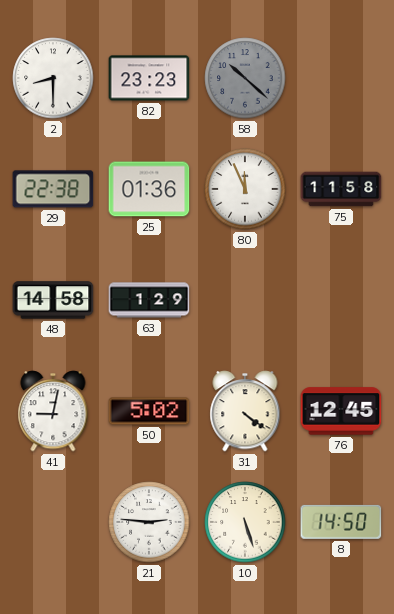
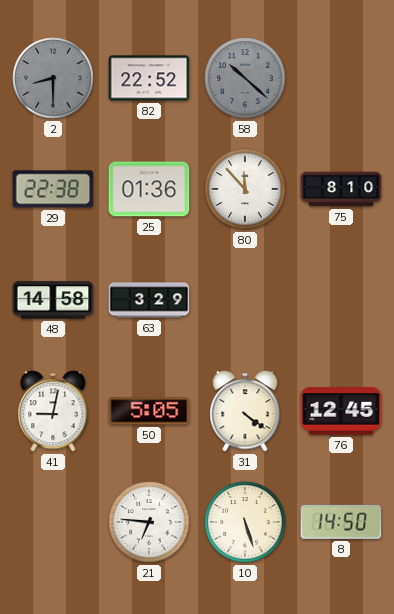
2 dial: white -> grey
82: 23:23 -> 22:52
80: 11:56 -> 11:53
75: 11:58 -> 8:10
63: 1:29 -> 3:29
50: 5:02 -> 5:05
21: 2:46 -> 6:46
